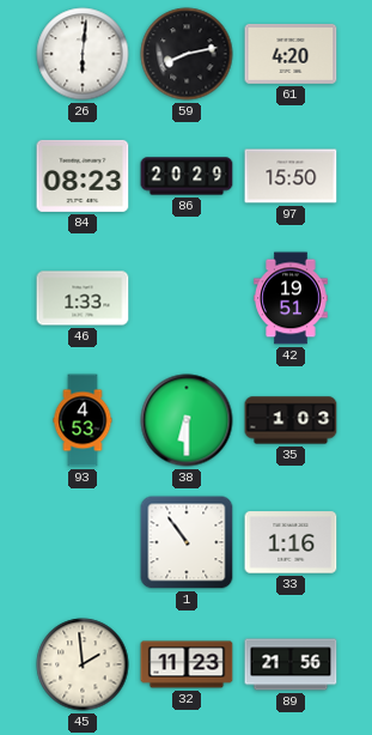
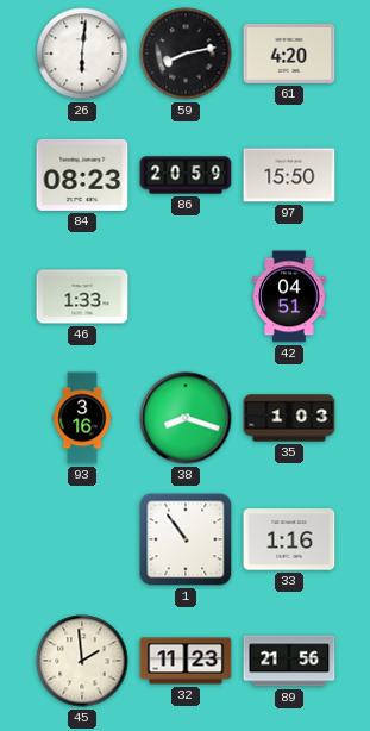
86: 20:29 -> 20:59
42: 19:51 -> 04:51
93: 4:53 -> 3:16
38: 6:30 -> 8:18
